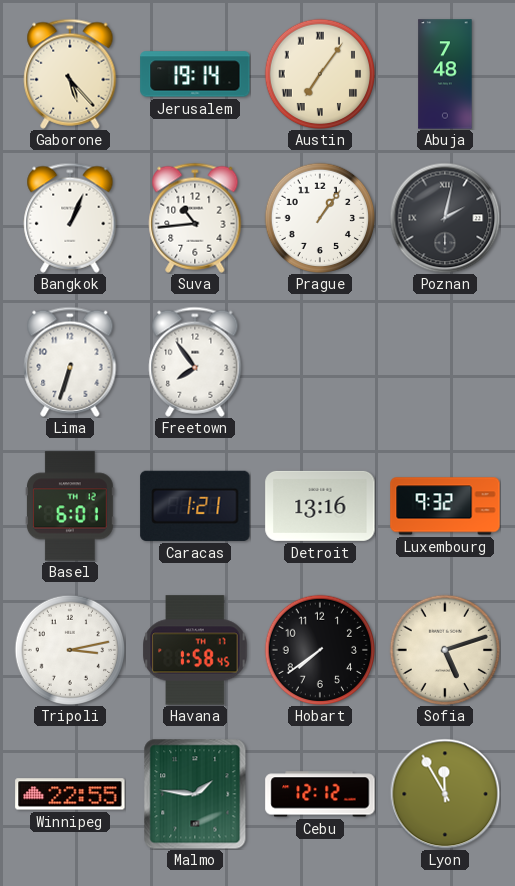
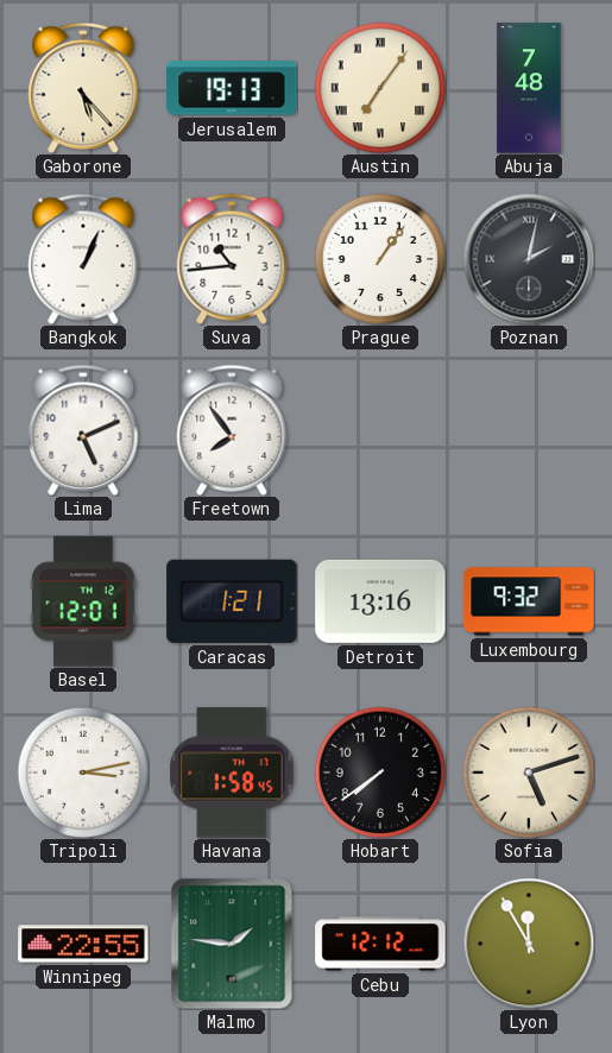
Jerusalem: 19:14 -> 19:13
Lima: 6:33 -> 5:11
Basel: 6:01 -> 12:01
